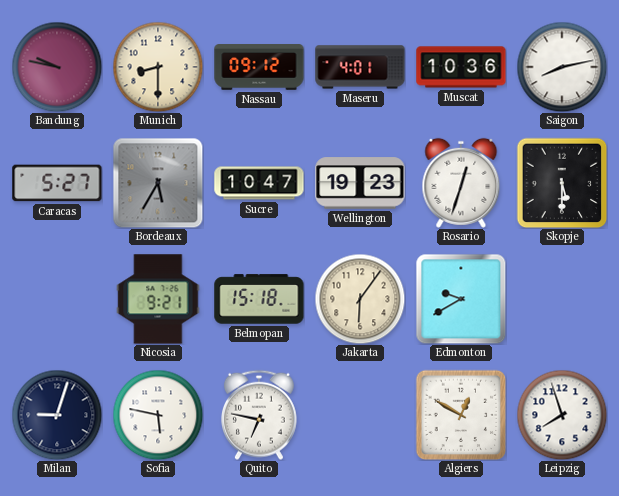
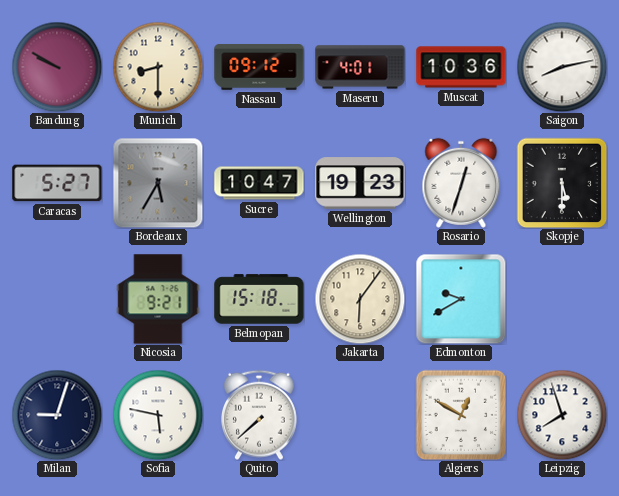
Bandung: 9:47 -> 9:50
Quito: 6:47 -> 7:38
